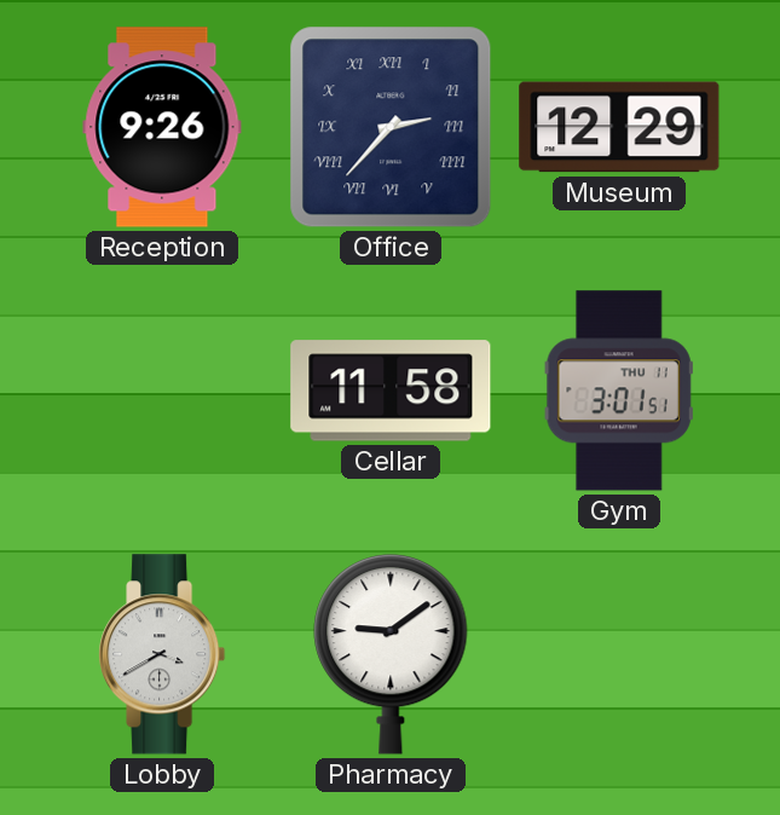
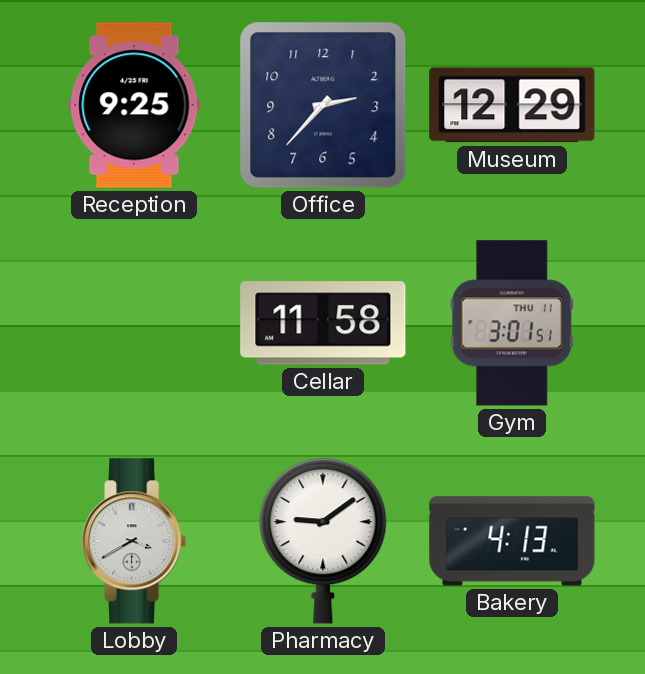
Reception: 9:26 -> 9:25
Office numerals: Roman -> Arabic
Bakery: none -> 4:13
